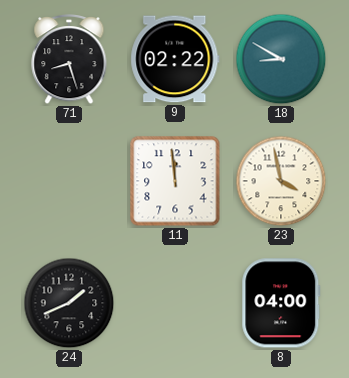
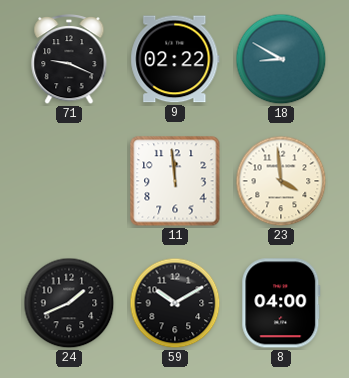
71: 8:27 -> 9:19
23: 3:58 -> 3:59
59: none -> 10:10
